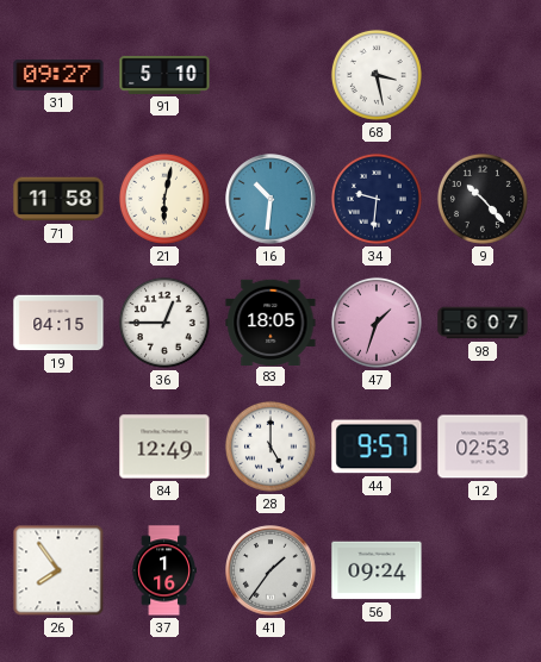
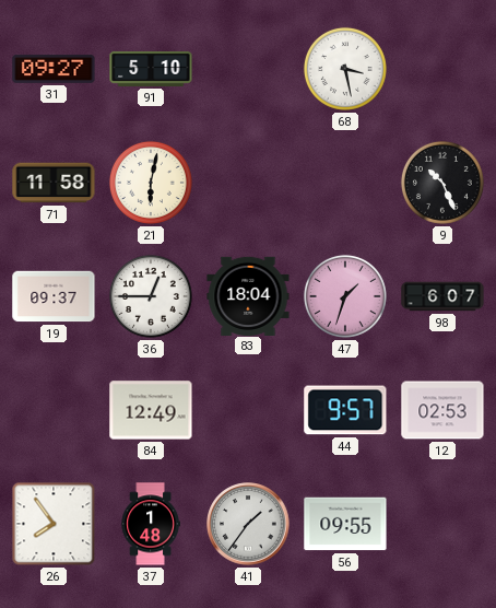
16: 10:31 -> none
34: 9:31 -> none
9: 10:23 -> 10:26
19: 04:15 -> 09:37
83: 18:05 -> 18:04
28: 5:00 -> none
37: 1:16 -> 1:48
56: 09:24 -> 09:55
